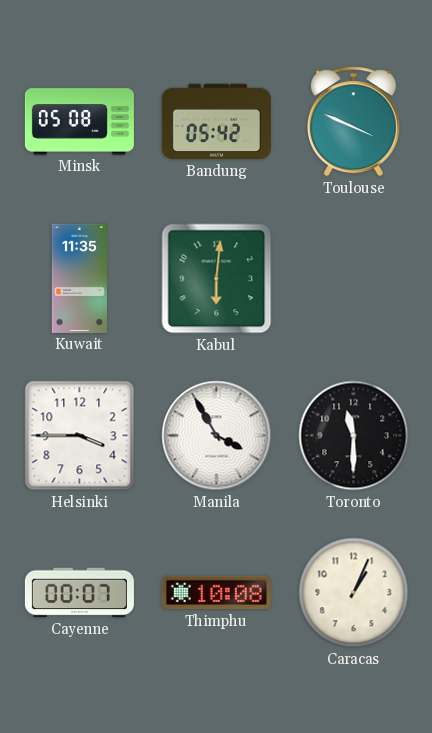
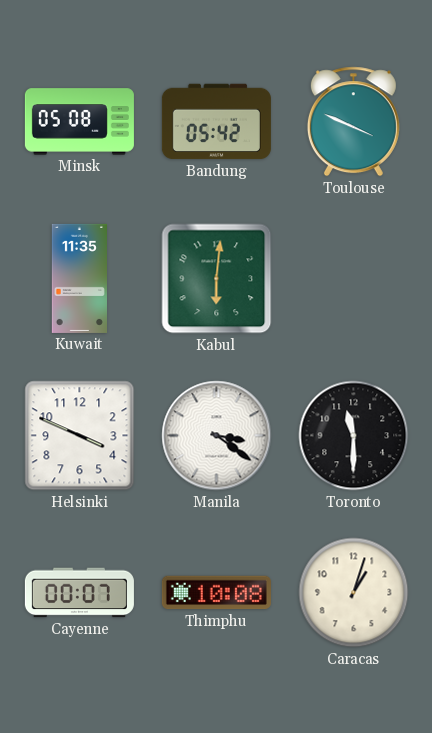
Helsinki: 3:45 -> 3:49
Manila: 3:55 -> 3:21
Caracas: 1:04 -> 1:03
